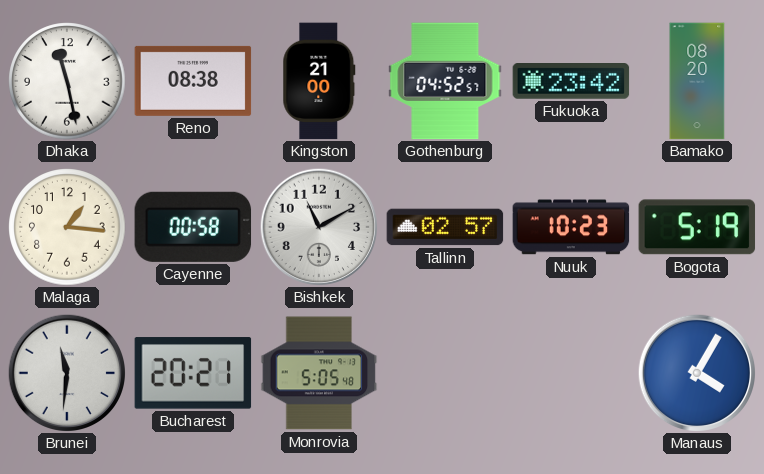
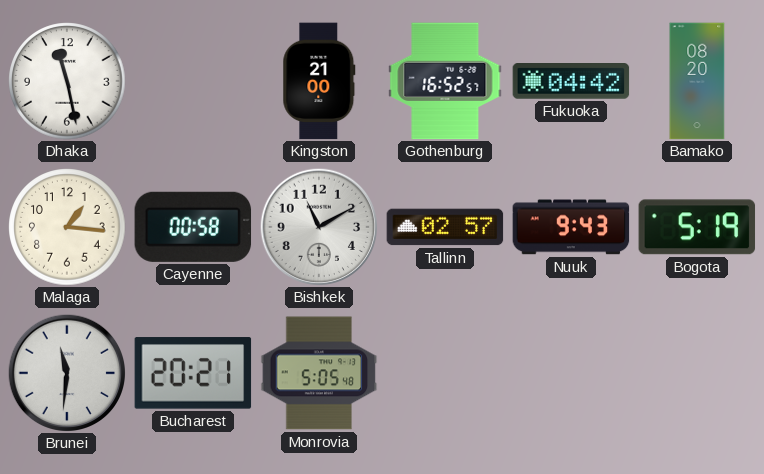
Reno: 08:38 -> none
Gothenburg: 04:52 -> 16:52
Fukuoka: 23:42 -> 04:42
Nuuk: 10:23 -> 9:43
Manaus: 4:05 -> none
